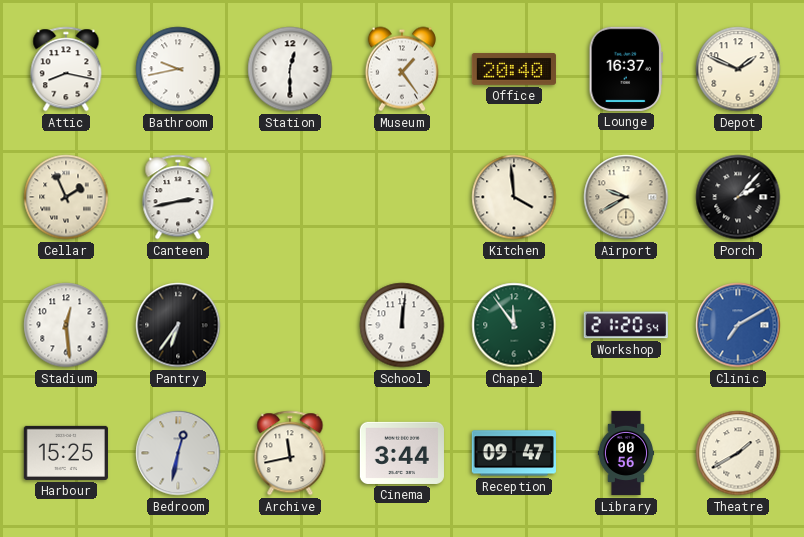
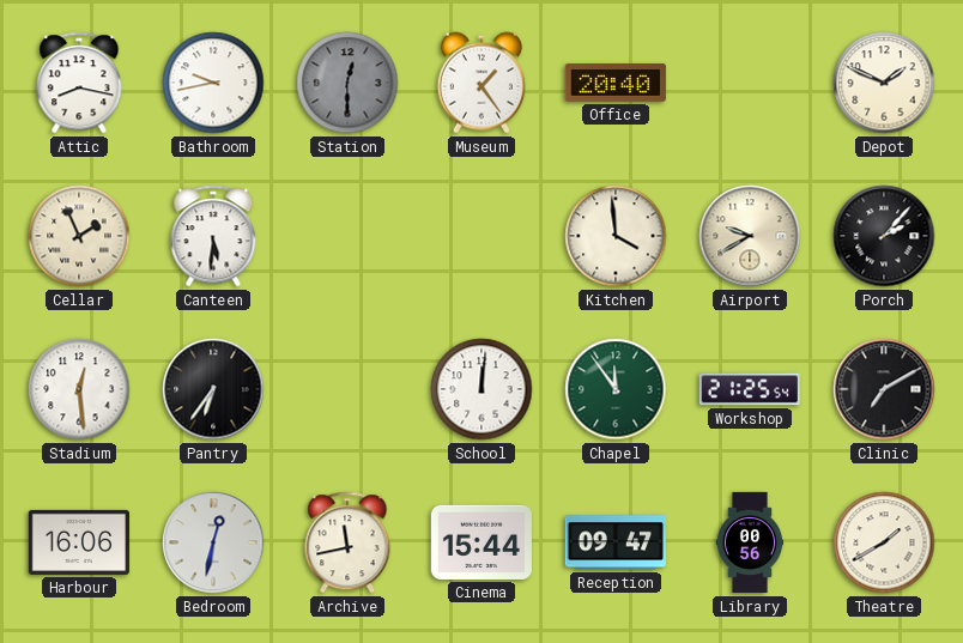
Station dial: white -> grey
Lounge: 16:37 -> none
Canteen: 2:43 -> 5:31
Workshop: 21:20 -> 21:25
Clinic dial: blue -> black
Harbour: 15:25 -> 16:06
Cinema: 3:44 -> 15:44
